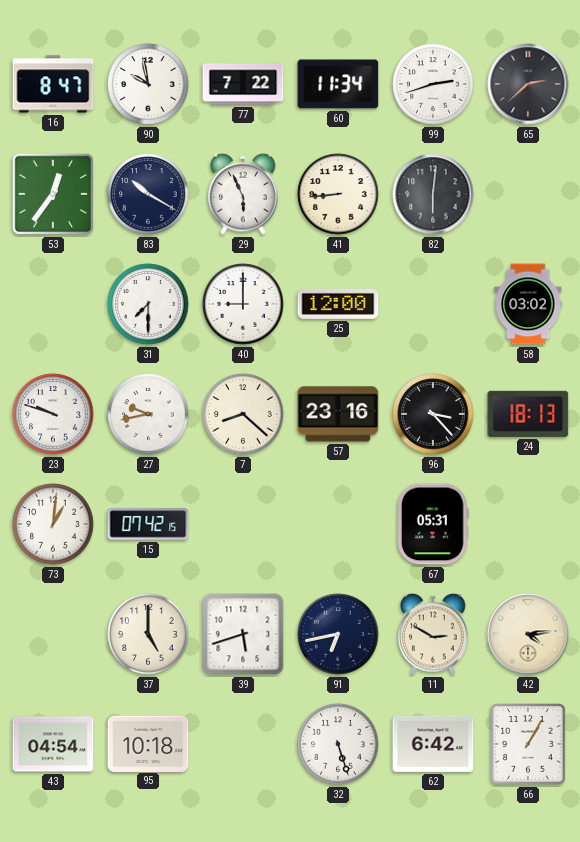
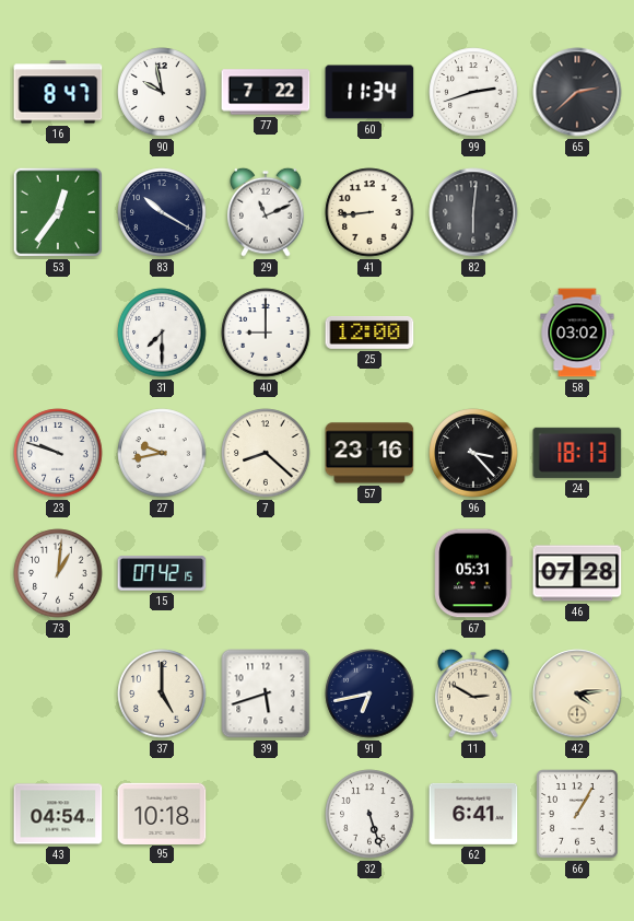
29: 5:56 -> 11:11
46: none -> 07:28
62: 6:42 -> 6:41
